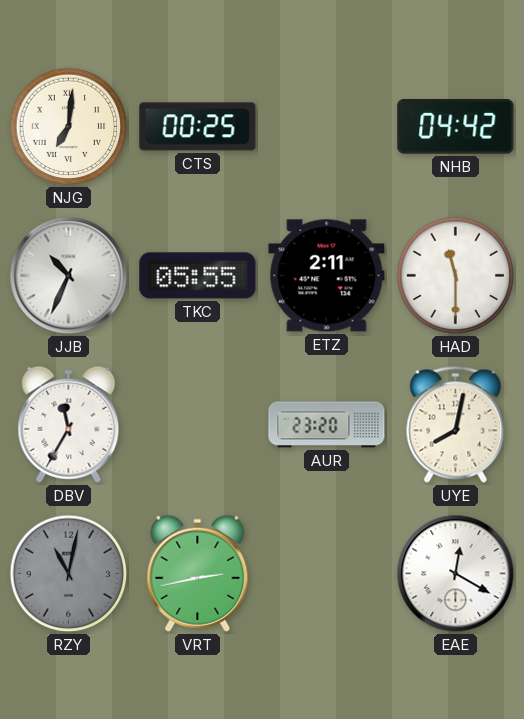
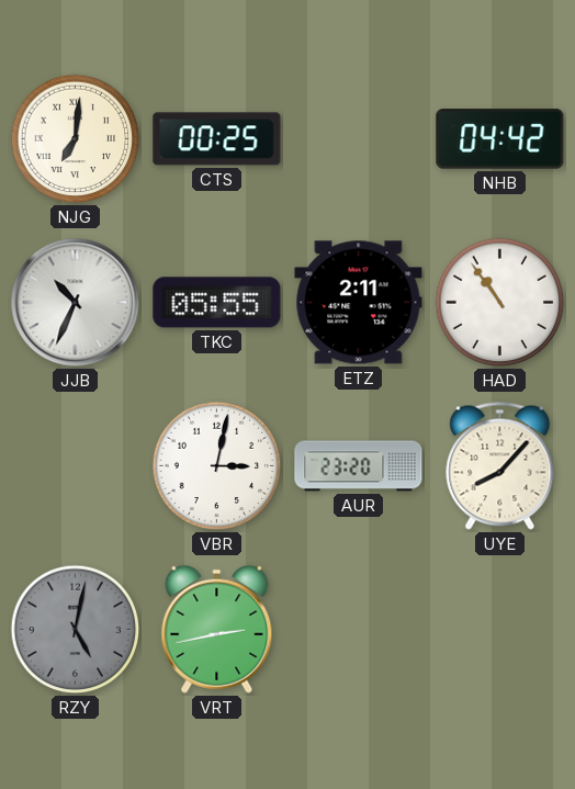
HAD: 11:30 -> 10:54
DBV: 11:35 -> none
VBR: none -> 3:02
UYE: 8:02 -> 8:07
RZY: 11:02 -> 5:02
EAE: 12:20 -> none
